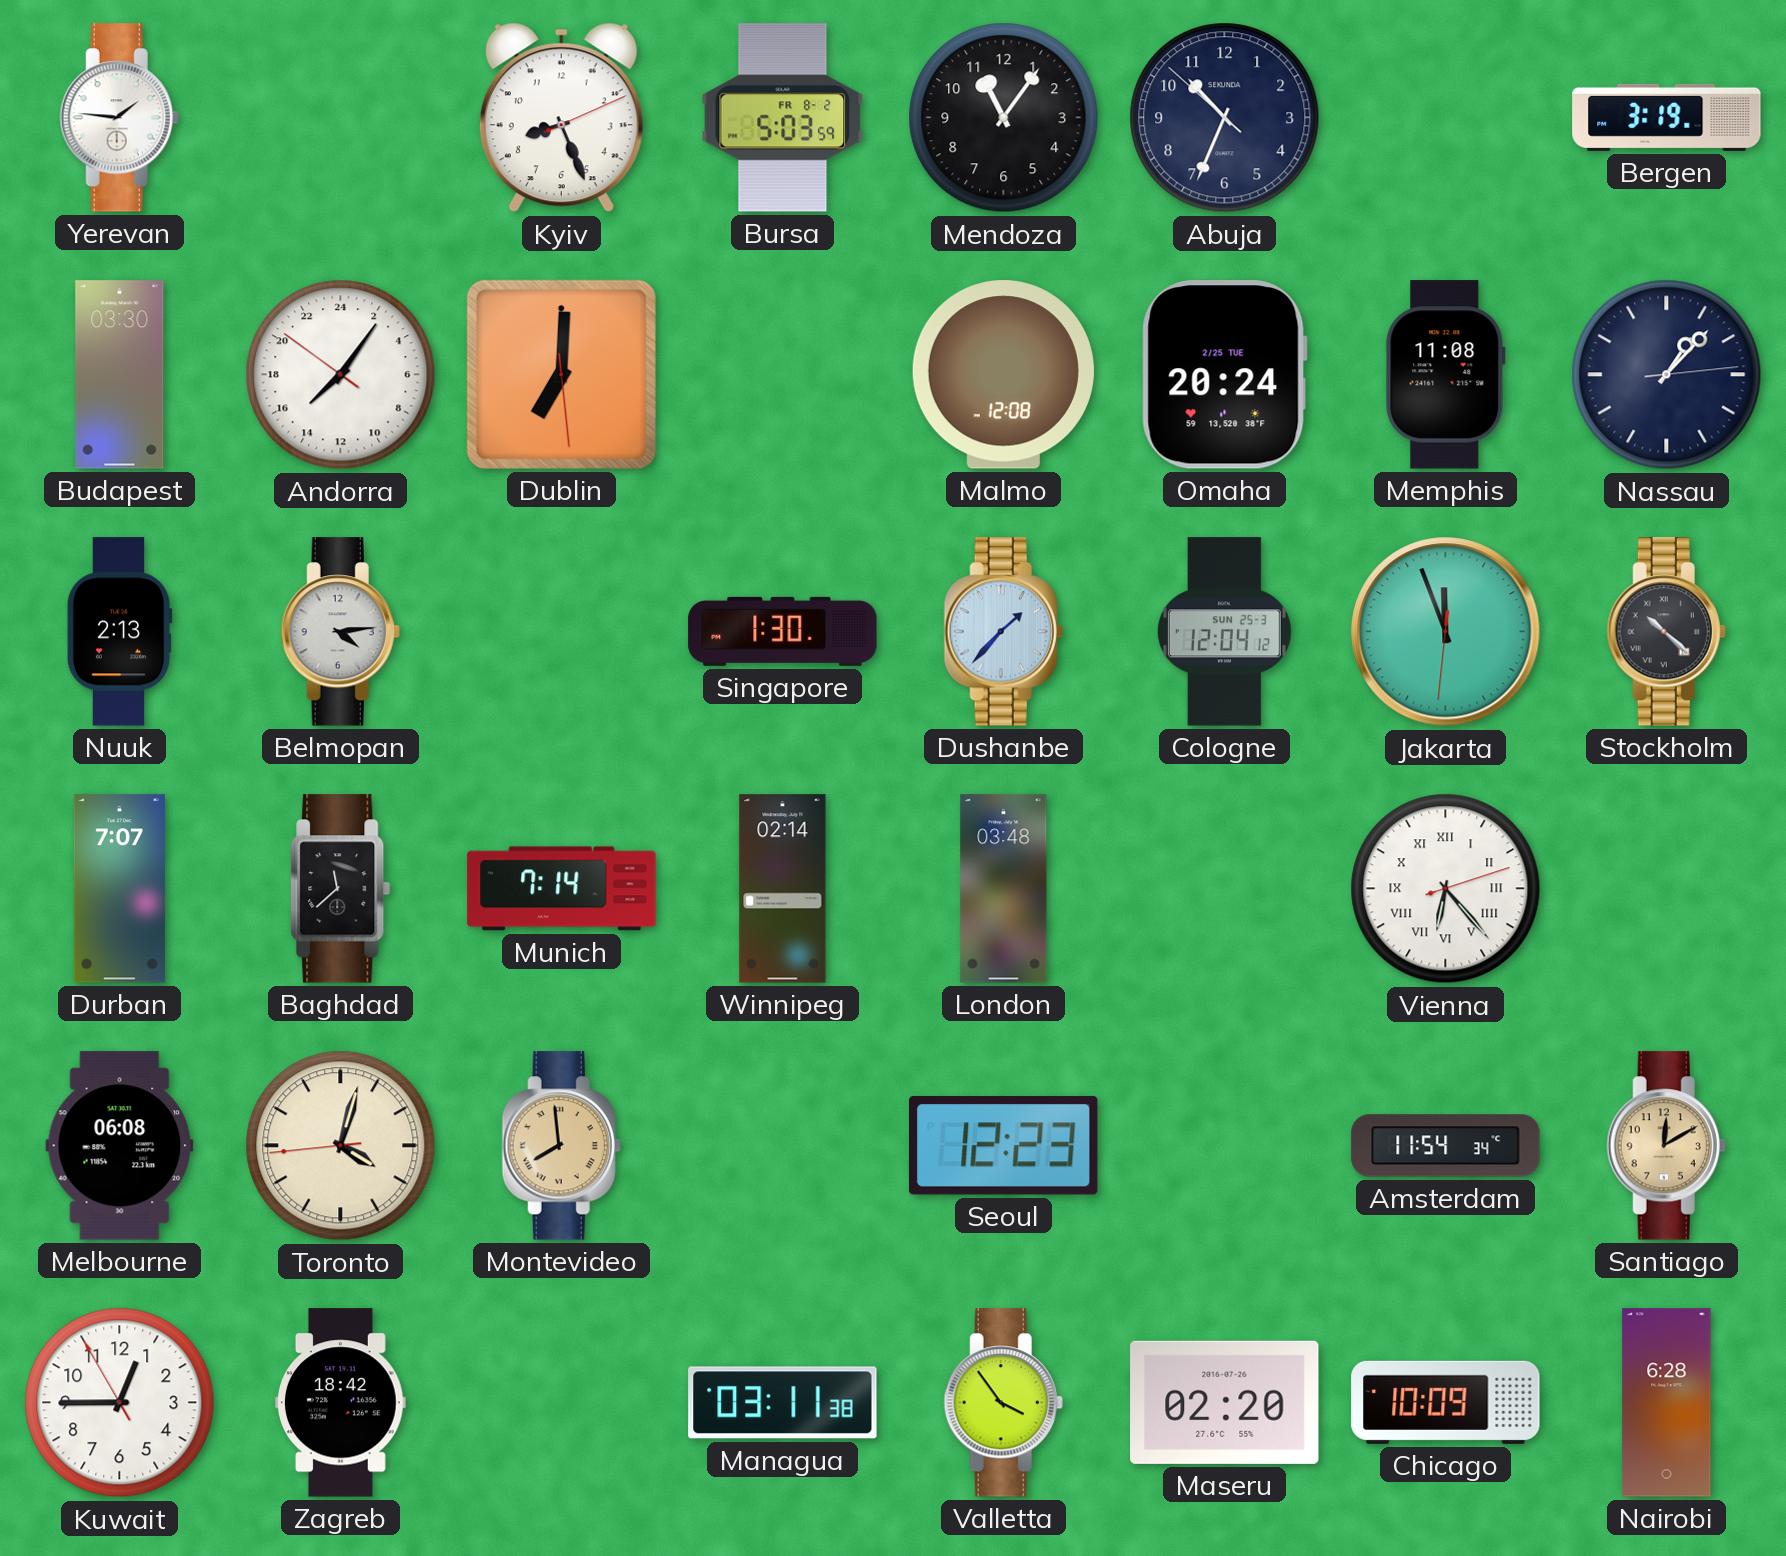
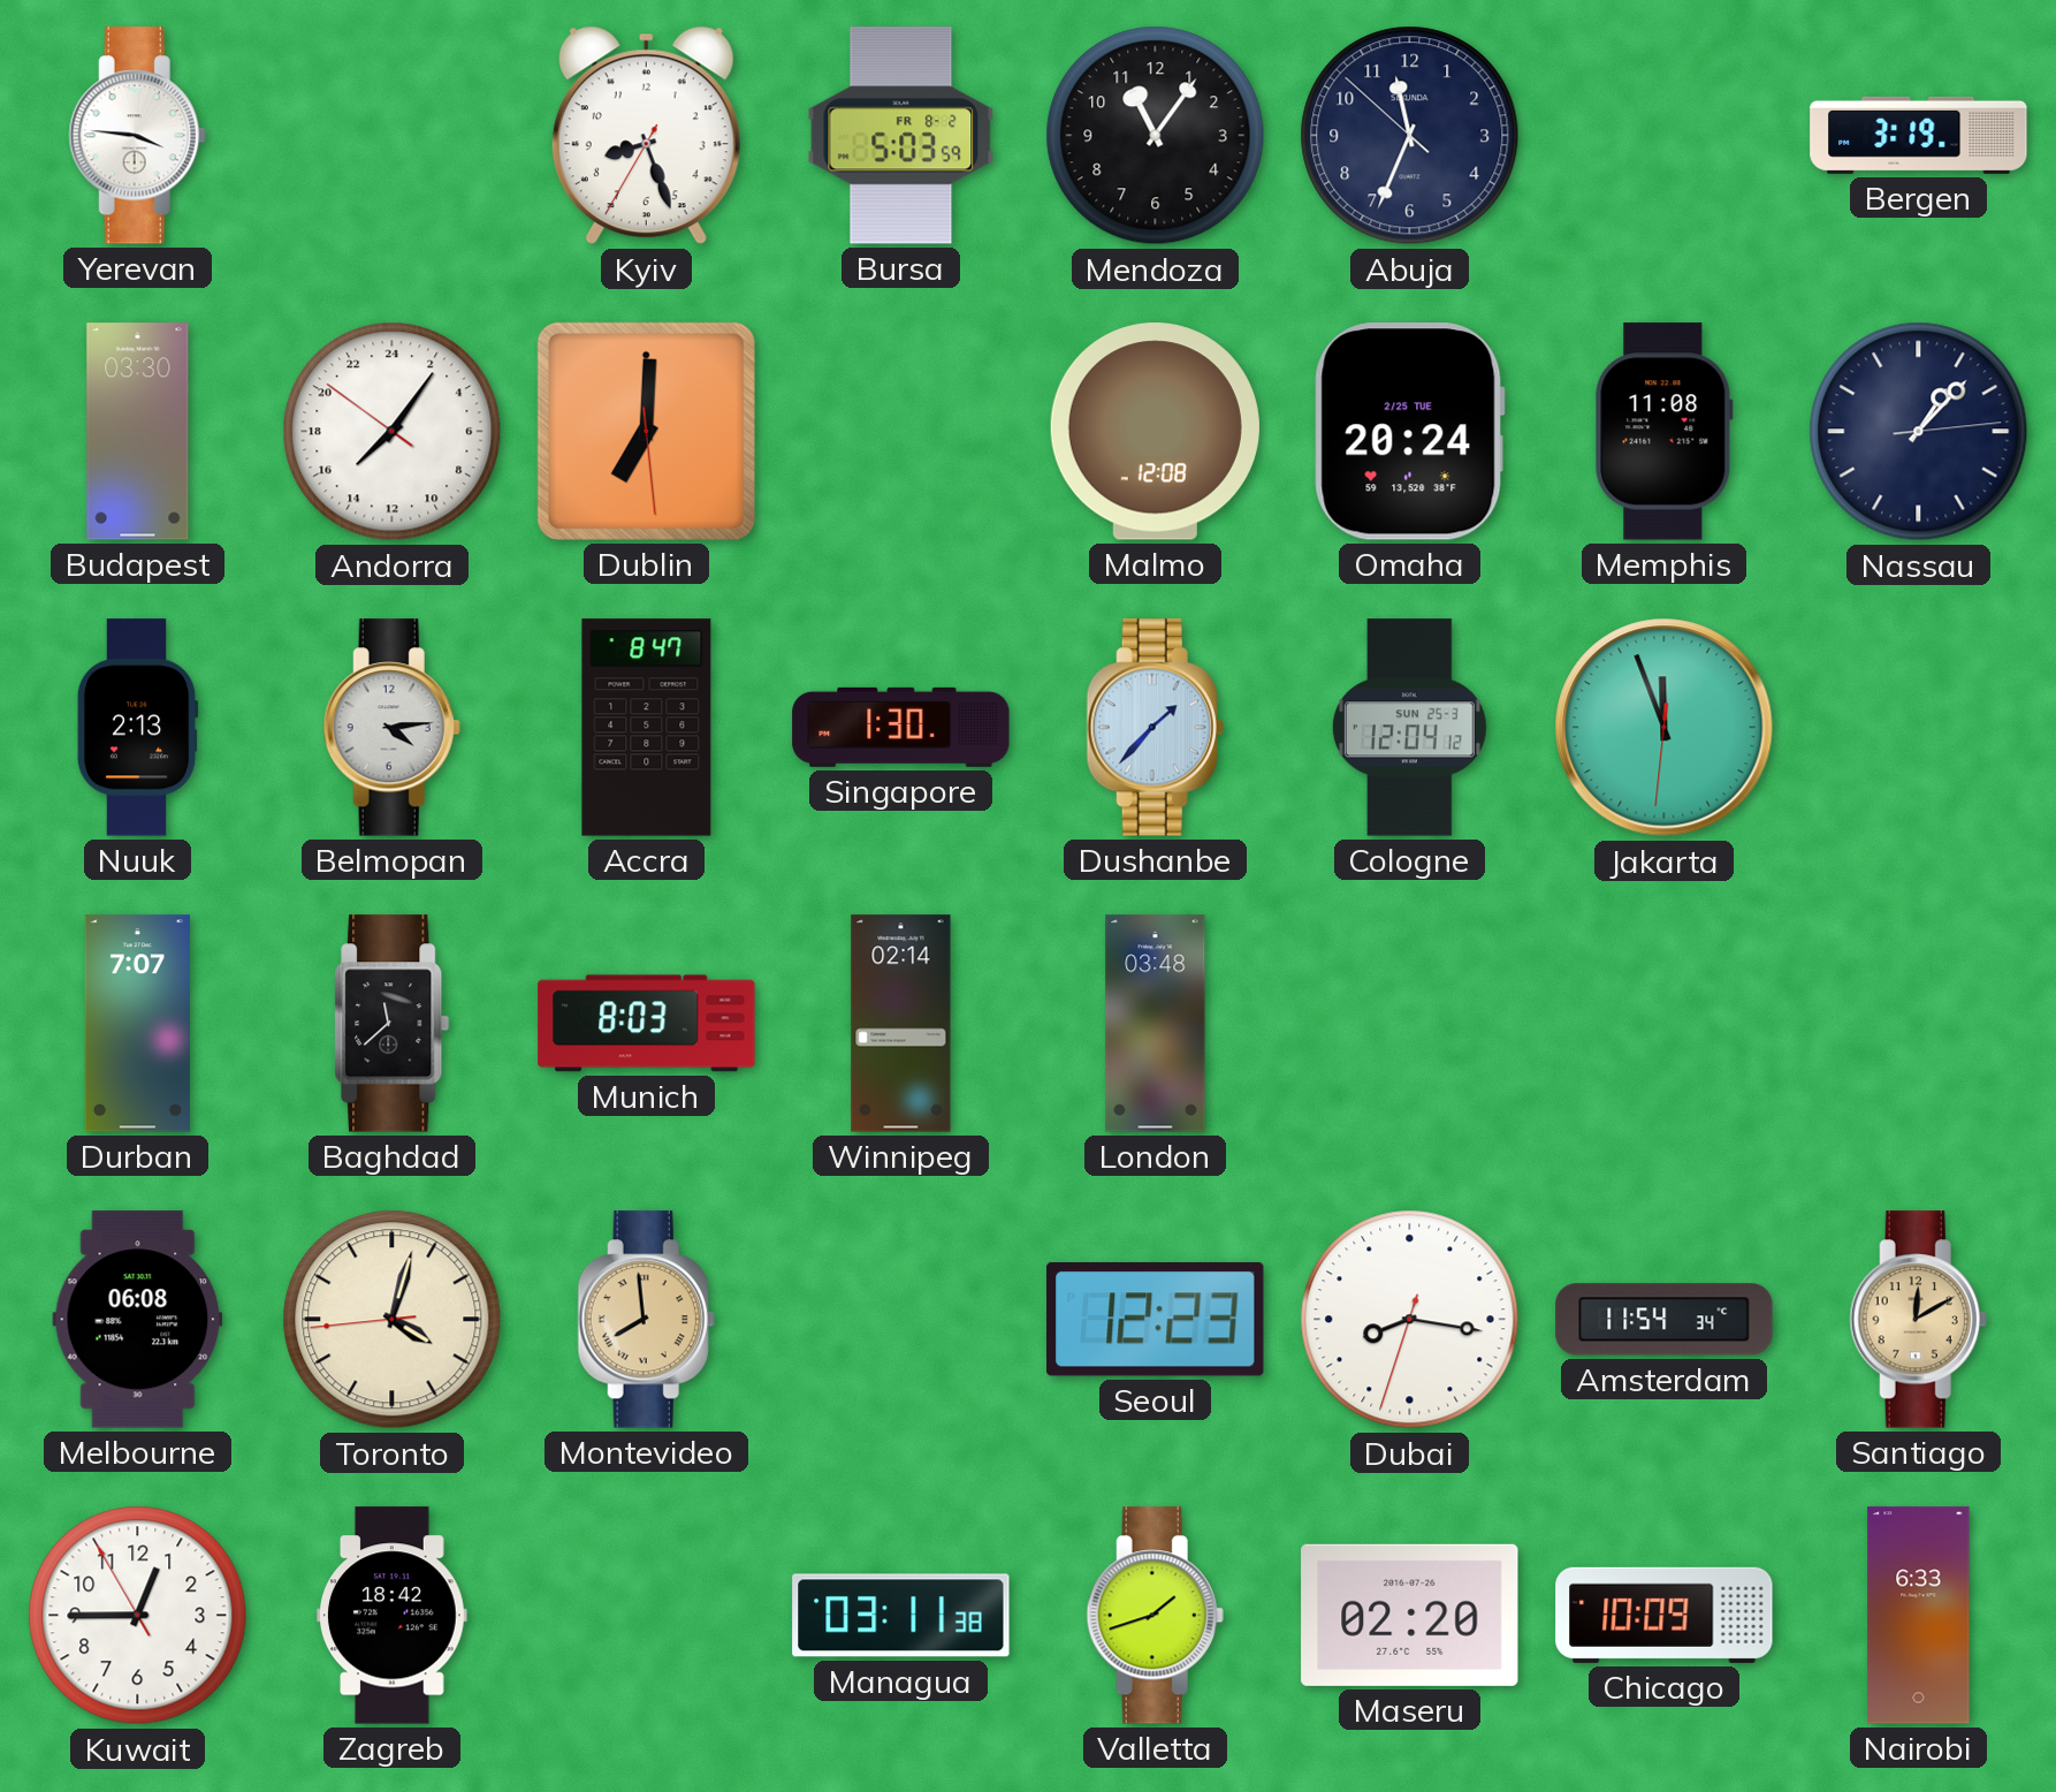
Yerevan: 1:46 -> 3:46
Kyiv: 8:26:11 -> 8:26:35
Abuja: 10:33 -> 11:33
Accra: none -> 8:47
Stockholm: 10:22 -> none
Munich: 7:14 -> 8:03
Vienna: 6:23 -> none
Dubai: none -> 8:16
Valletta: 3:54 -> 1:42
Nairobi: 6:28 -> 6:33
